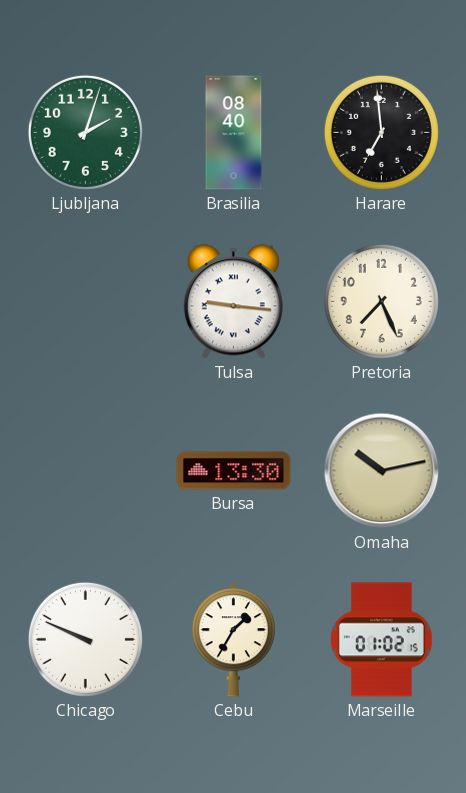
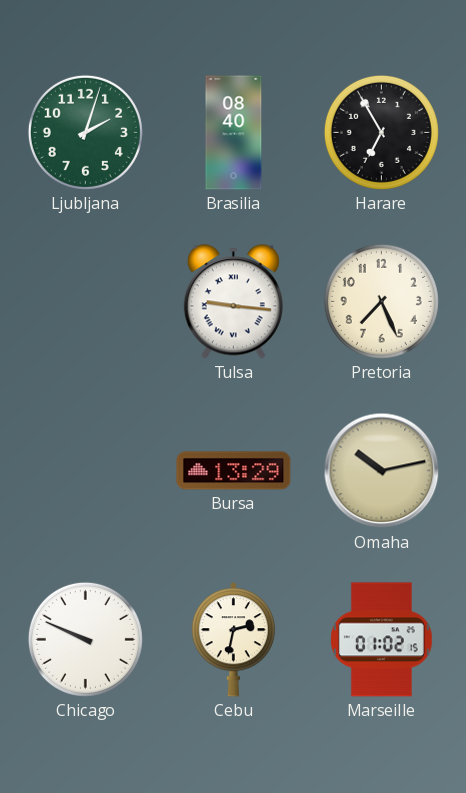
Harare: 6:59 -> 6:55
Bursa: 13:30 -> 13:29
Cebu: 1:35 -> 2:32
